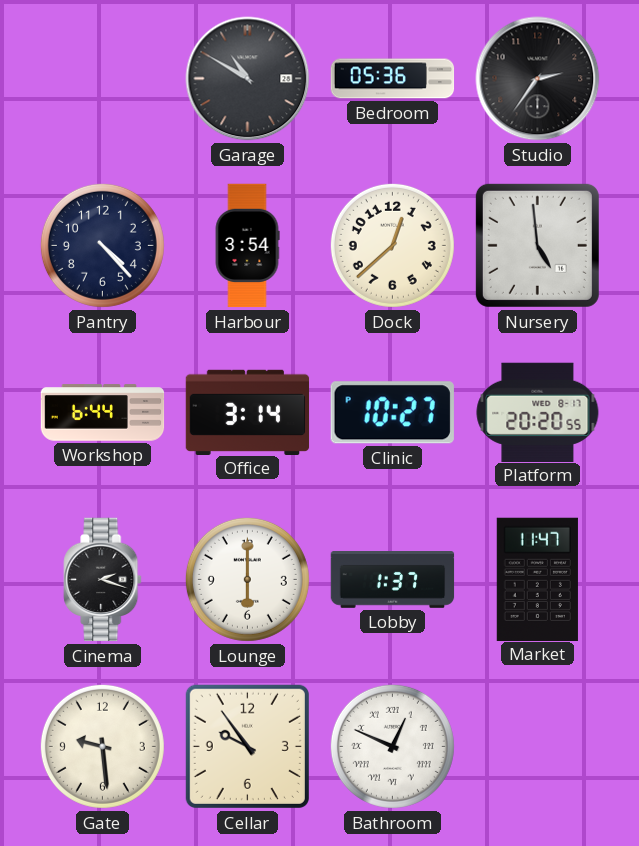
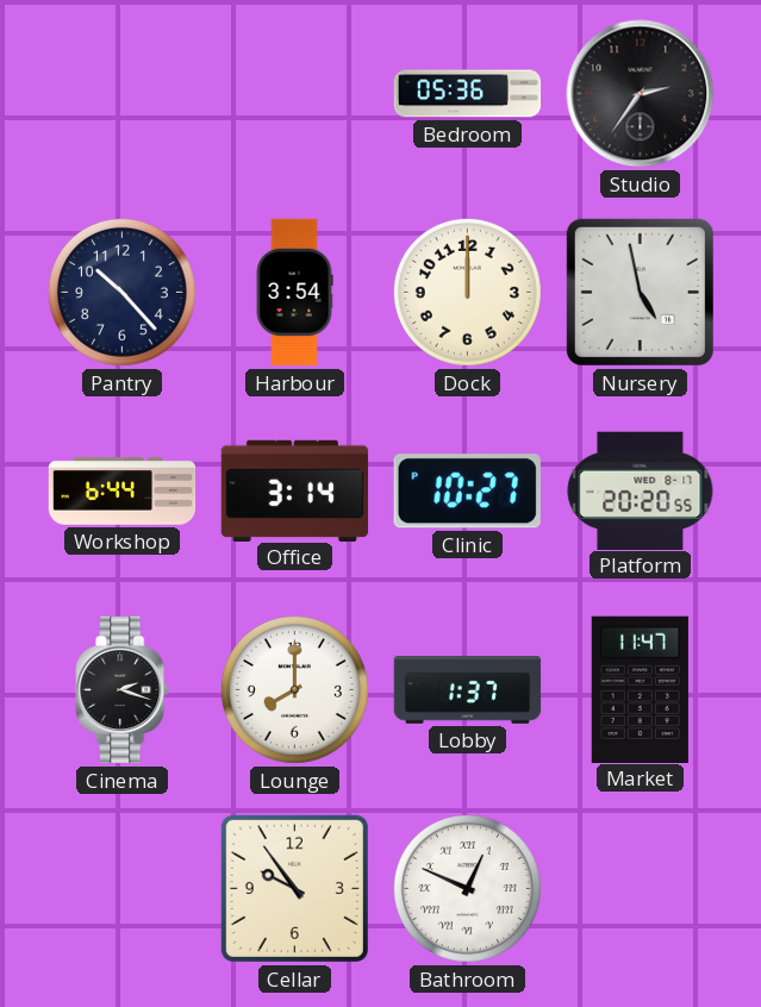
Garage: 10:50 -> none
Pantry: 4:23 -> 10:23
Dock: 12:38 -> 12:00
Nursery: 4:59 -> 4:58
Lounge: 6:00 -> 8:00
Gate: 9:29 -> none
